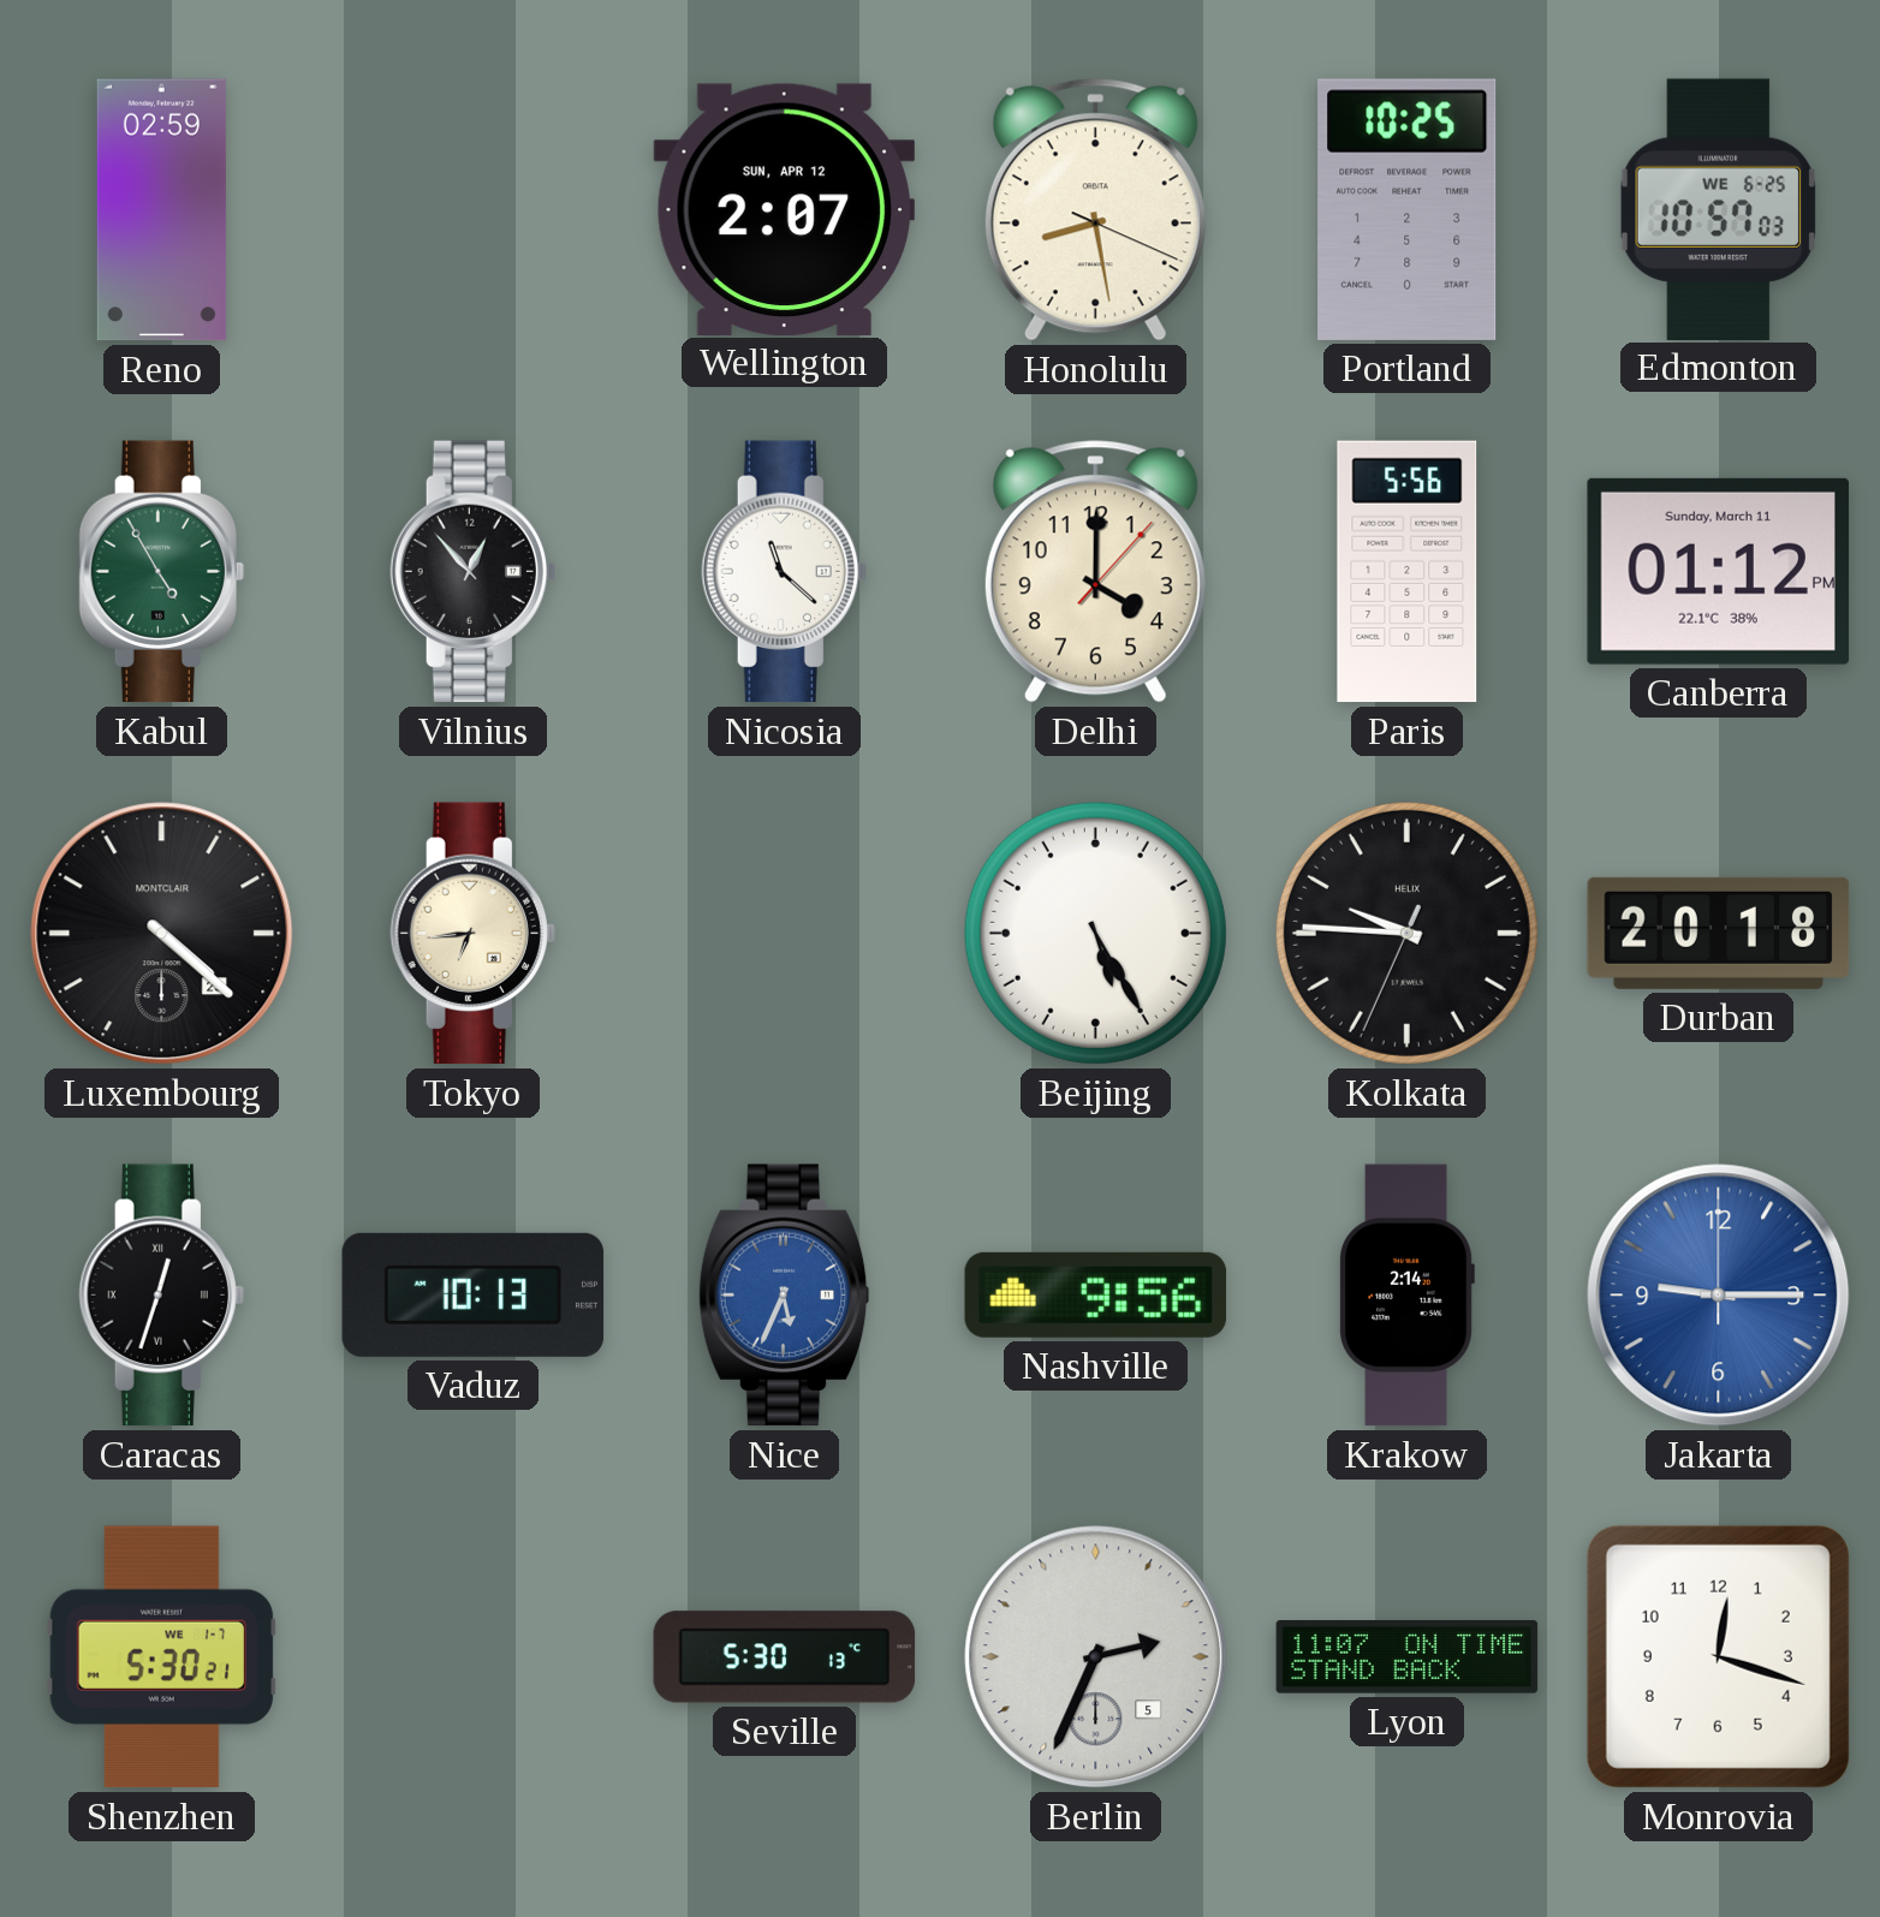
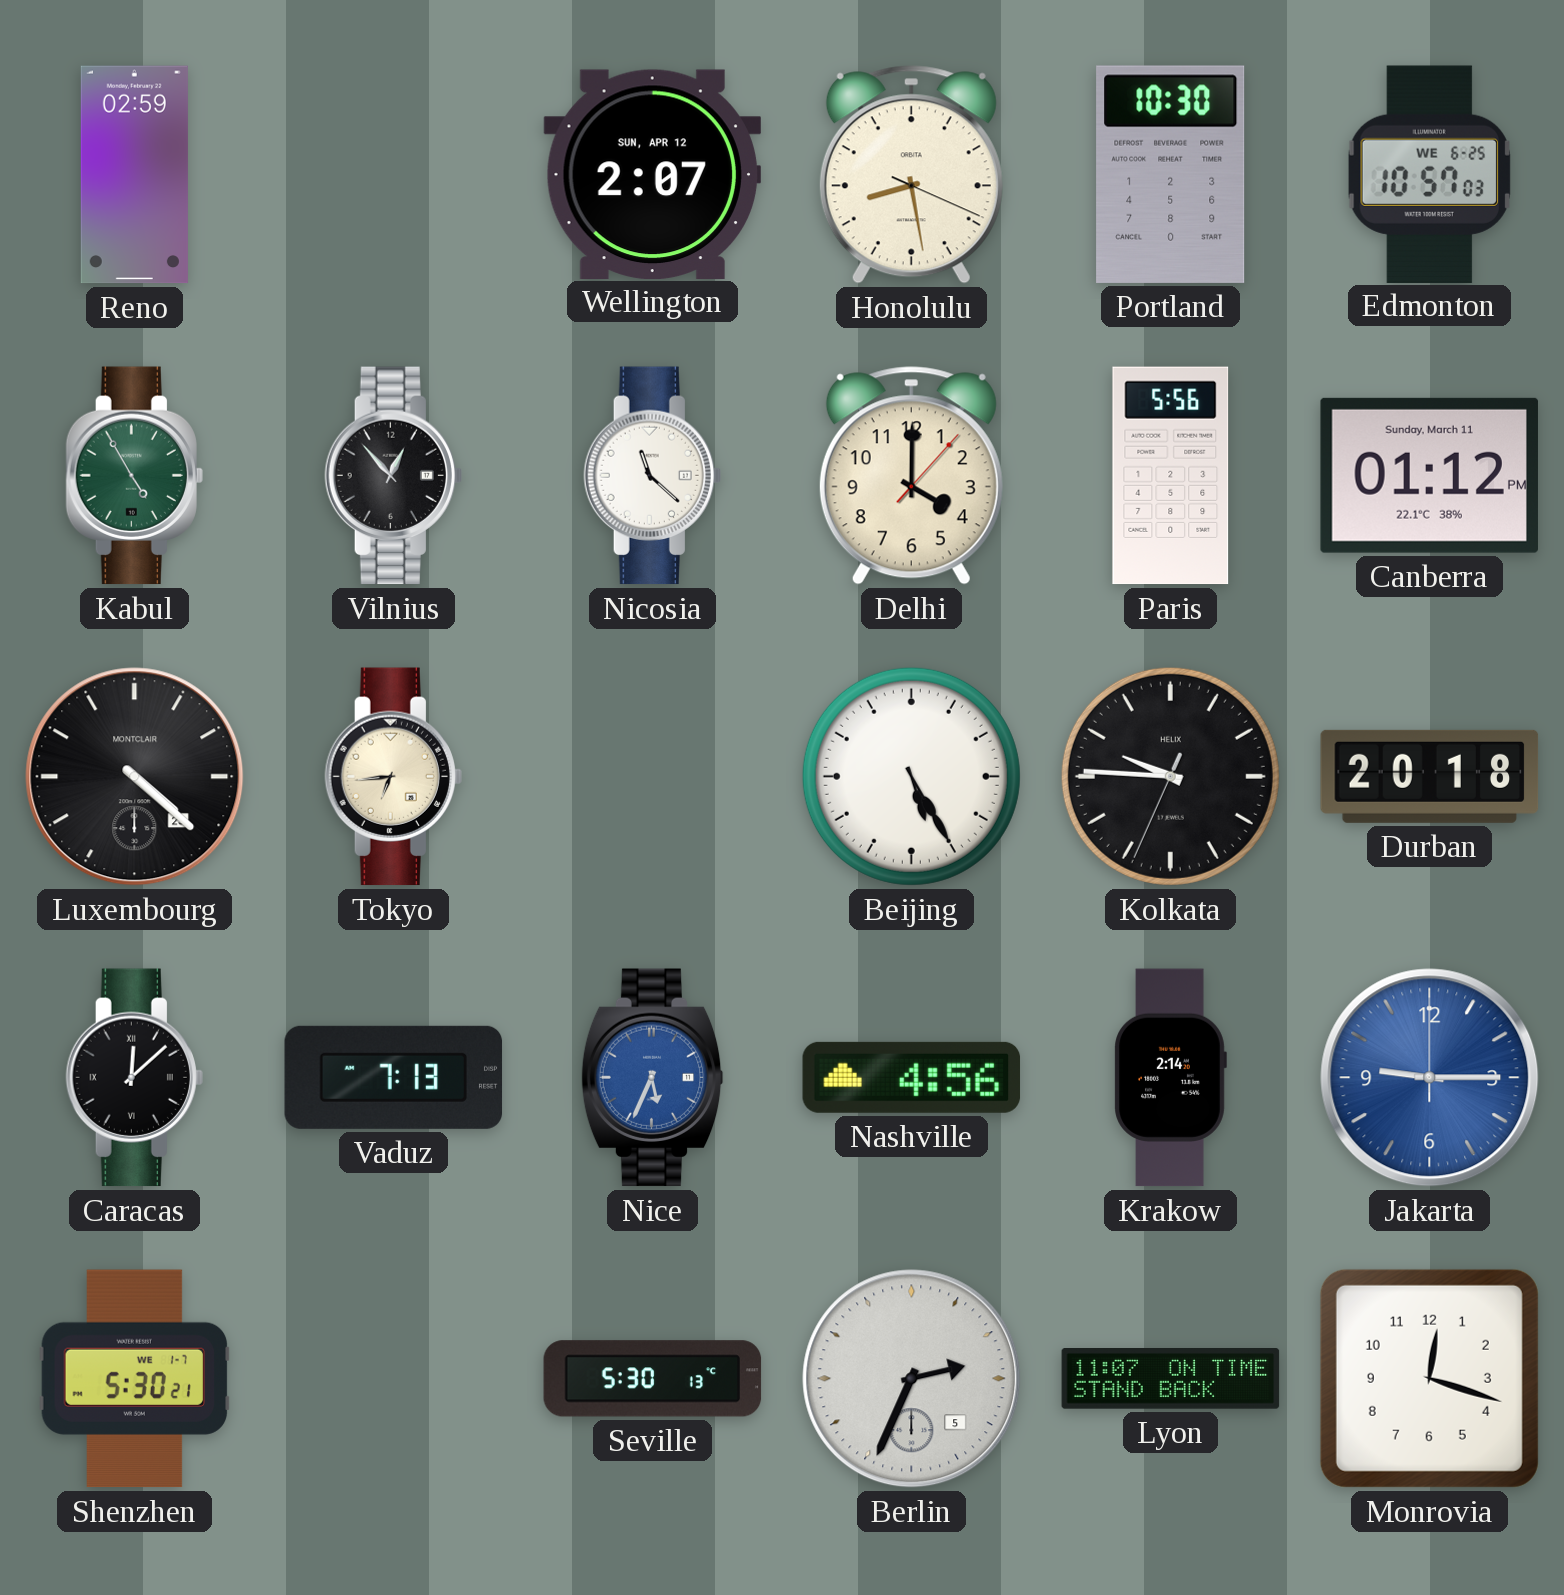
Portland: 10:25 -> 10:30
Caracas: 12:33 -> 12:08
Vaduz: 10:13 -> 7:13
Nashville: 9:56 -> 4:56
